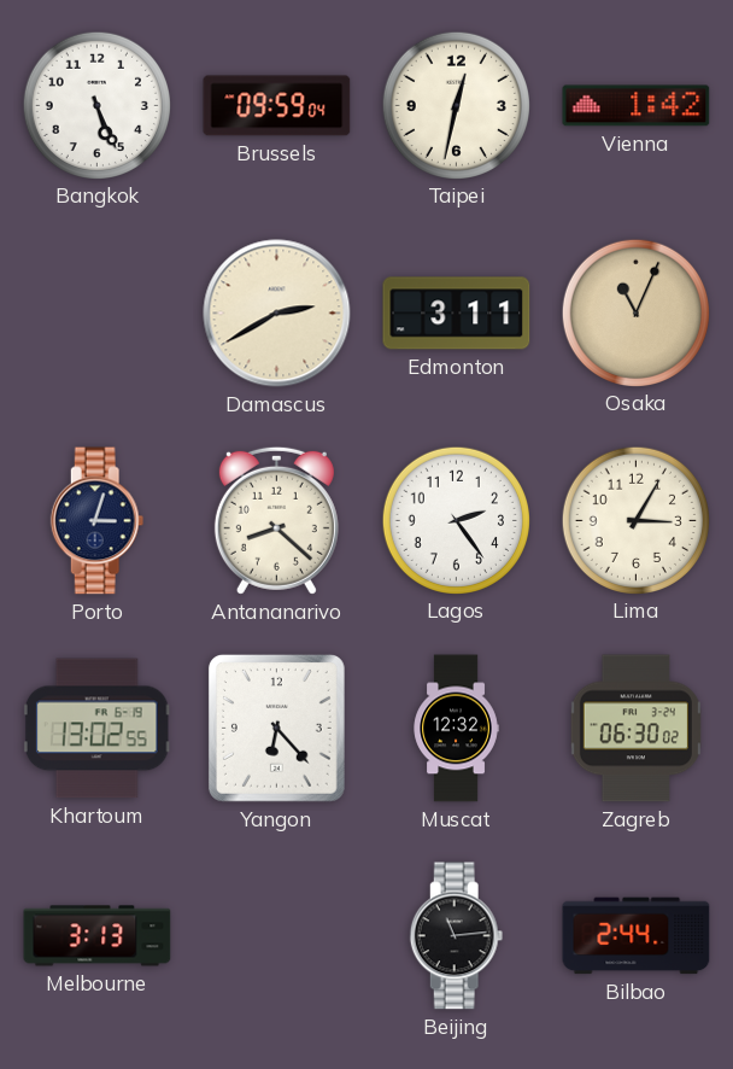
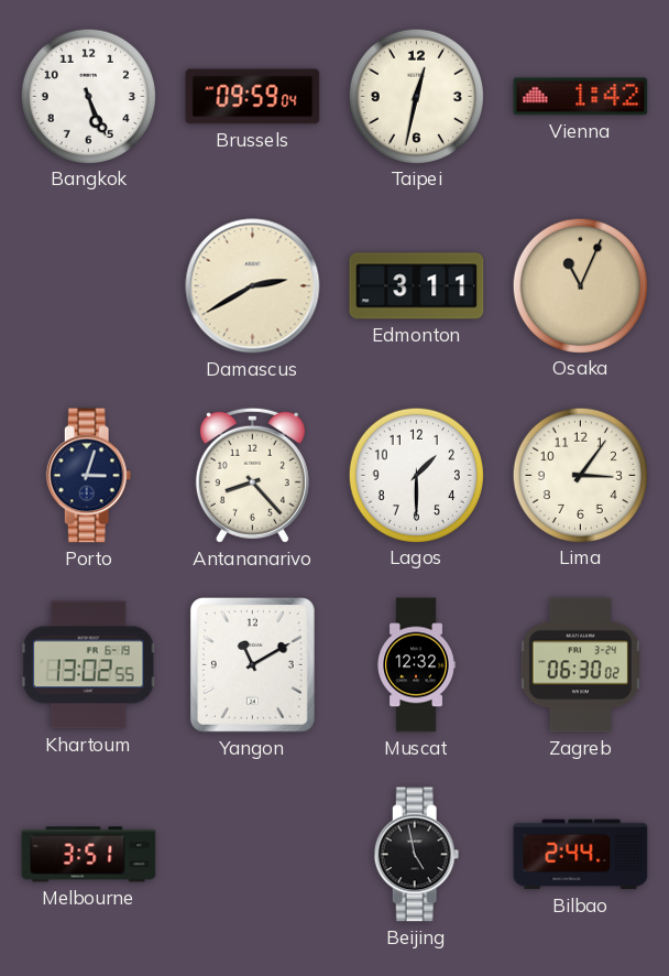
Antananarivo: 8:22 -> 8:23
Lagos: 2:24 -> 1:30
Lima: 3:05 -> 3:06
Yangon: 6:23 -> 11:10
Melbourne: 3:13 -> 3:51
Beijing: 11:14 -> 4:58
